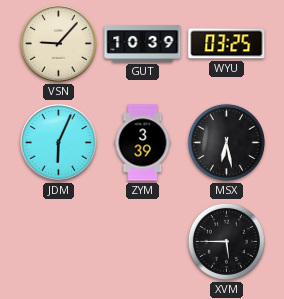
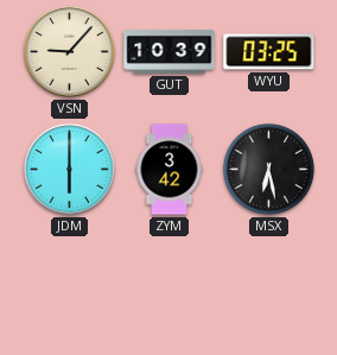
JDM: 6:04 -> 6:00
ZYM: 3:39 -> 3:42
XVM: 5:45 -> none
